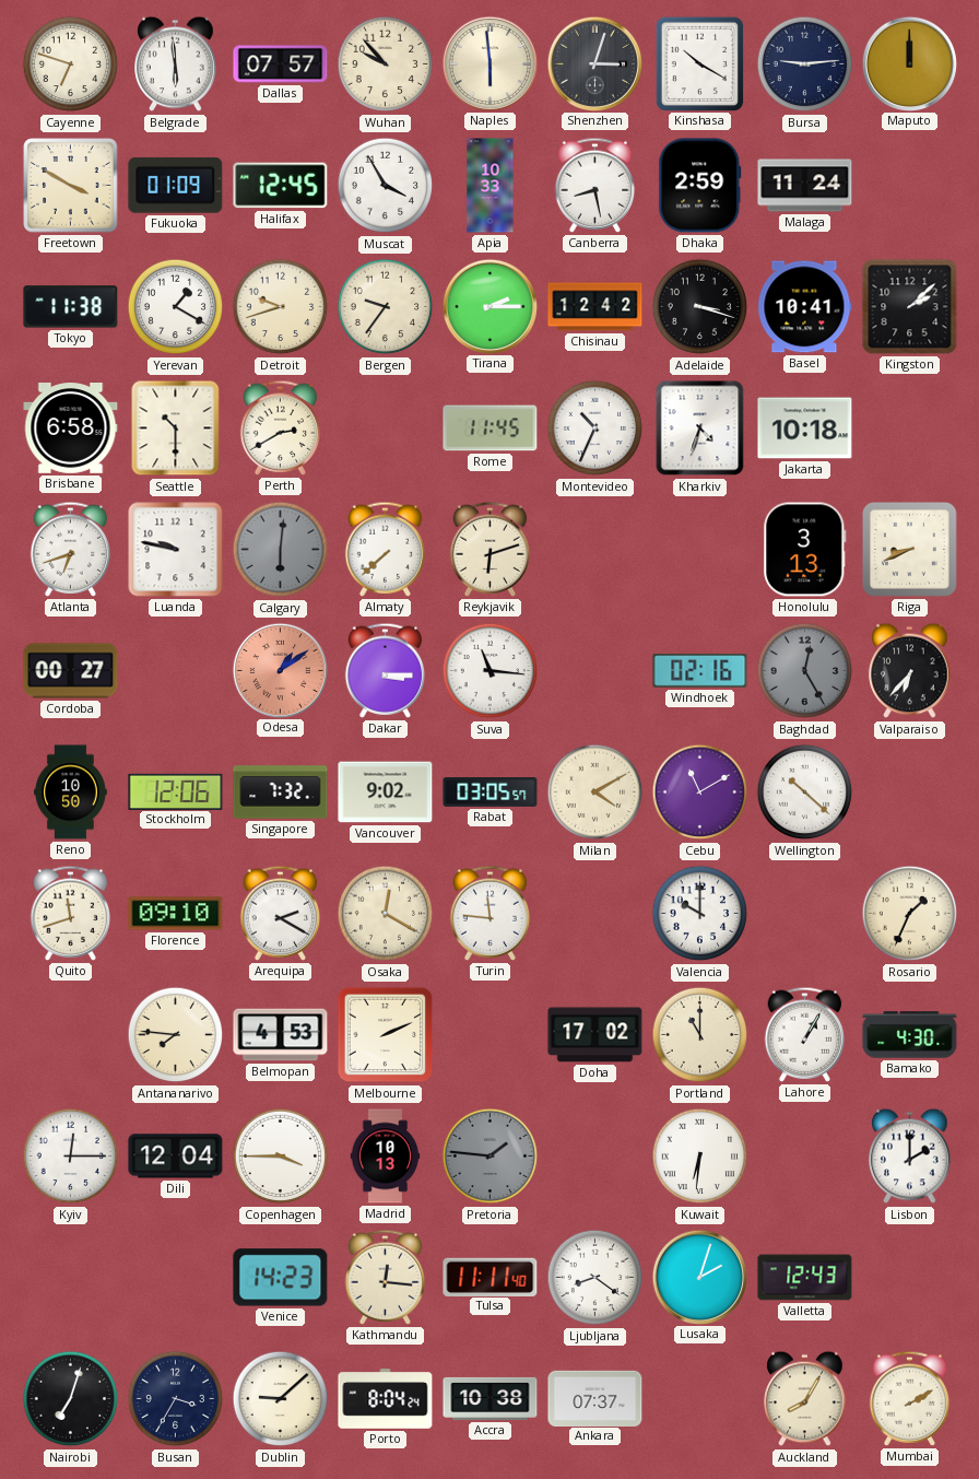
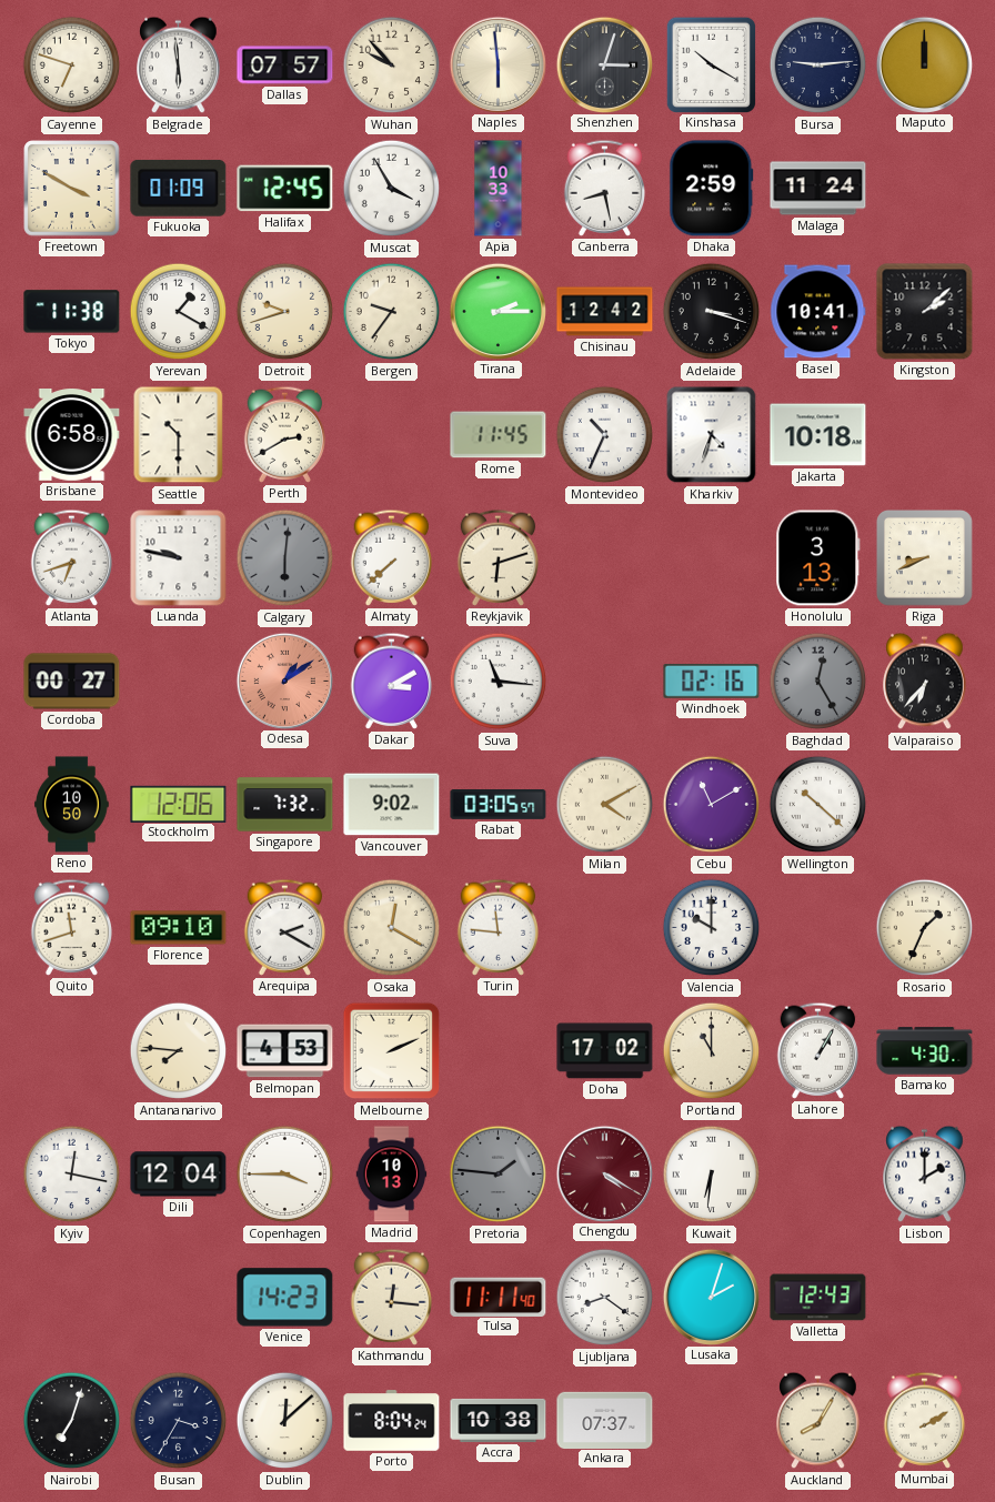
Dakar: 3:15 -> 3:10
Kyiv: 12:15 -> 12:17
Chengdu: none -> 4:20
Dublin: 9:08 -> 12:08
